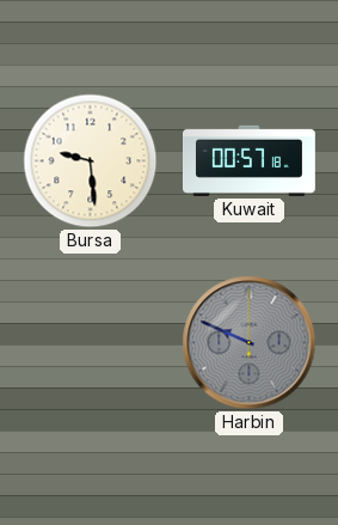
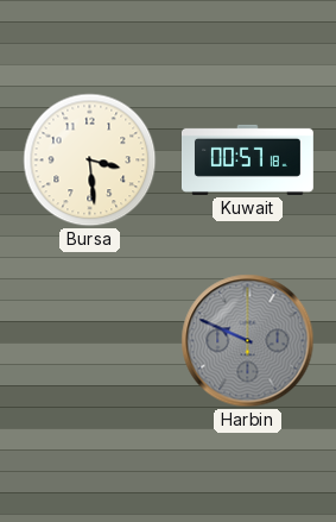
Bursa: 9:29 -> 3:29
